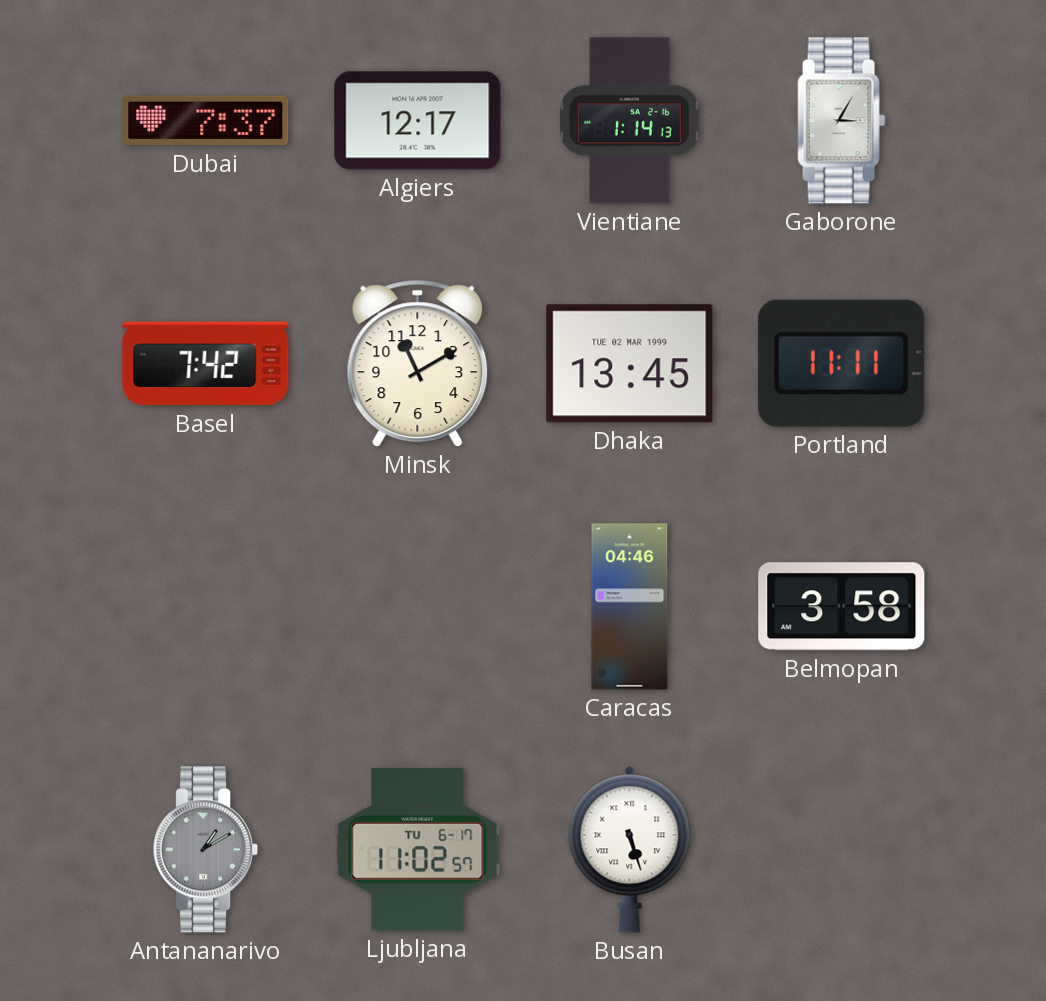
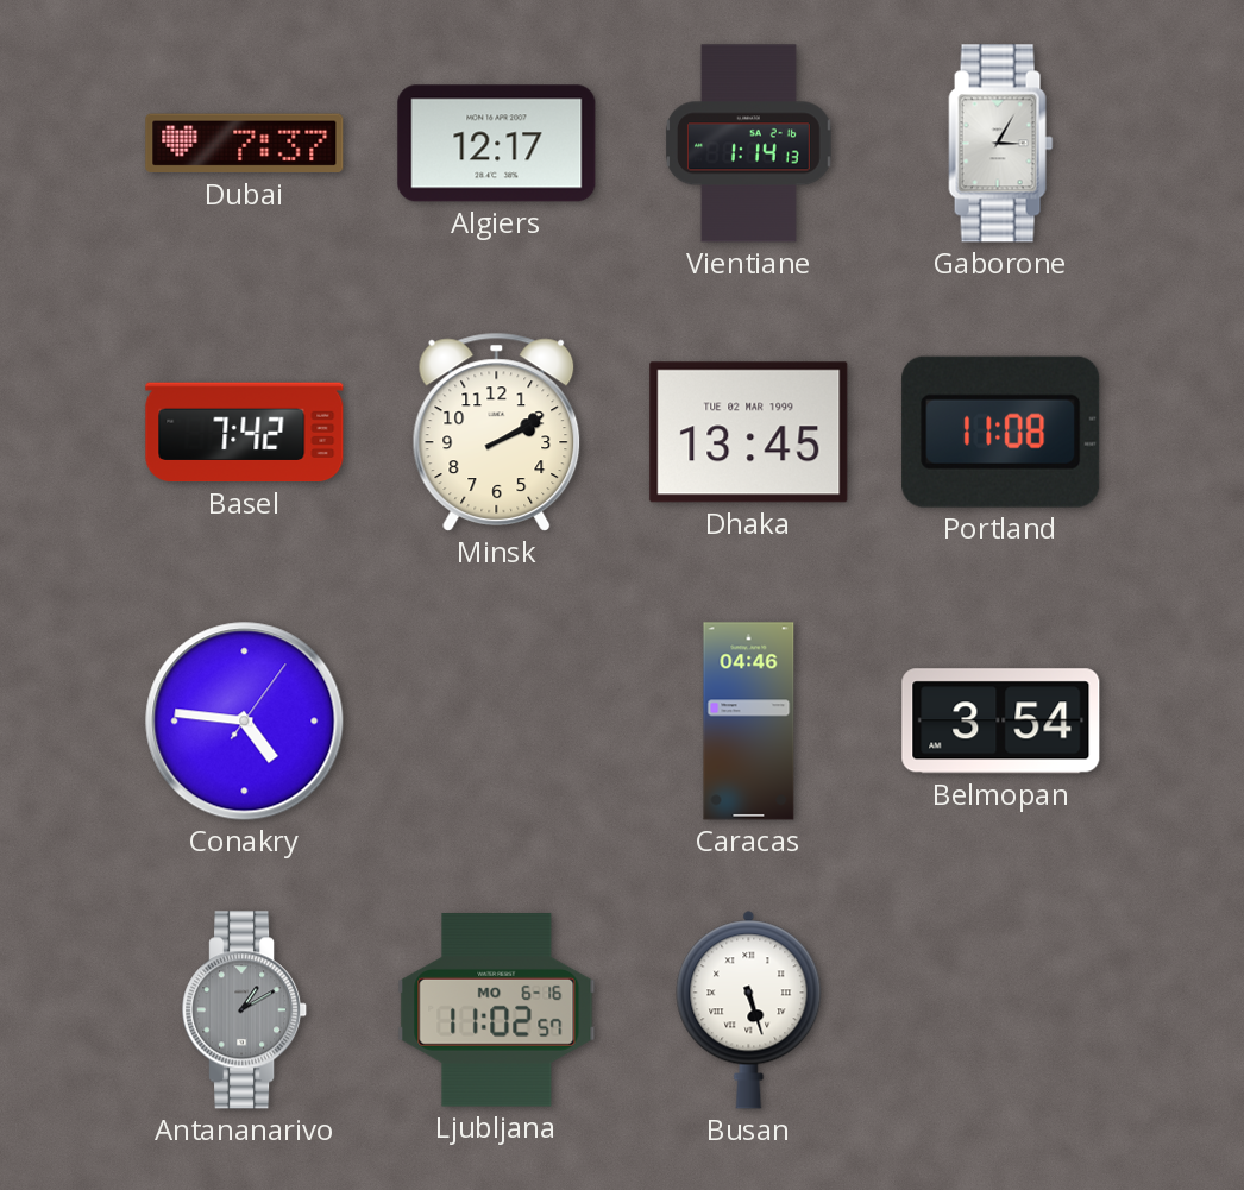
Minsk: 11:10 -> 2:10
Portland: 11:11 -> 11:08
Conakry: none -> 4:46
Belmopan: 3:58 -> 3:54
Ljubljana date: TU 6-17 -> MO 6-16
